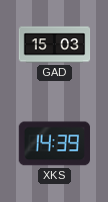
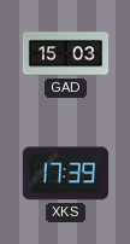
XKS: 14:39 -> 17:39
